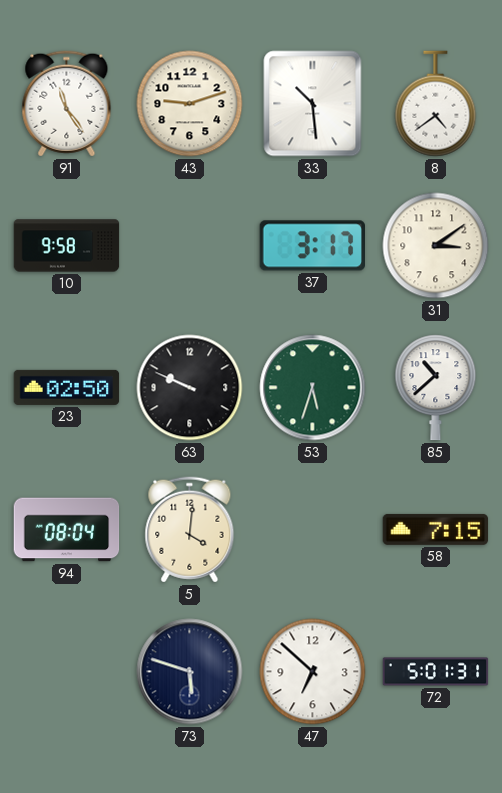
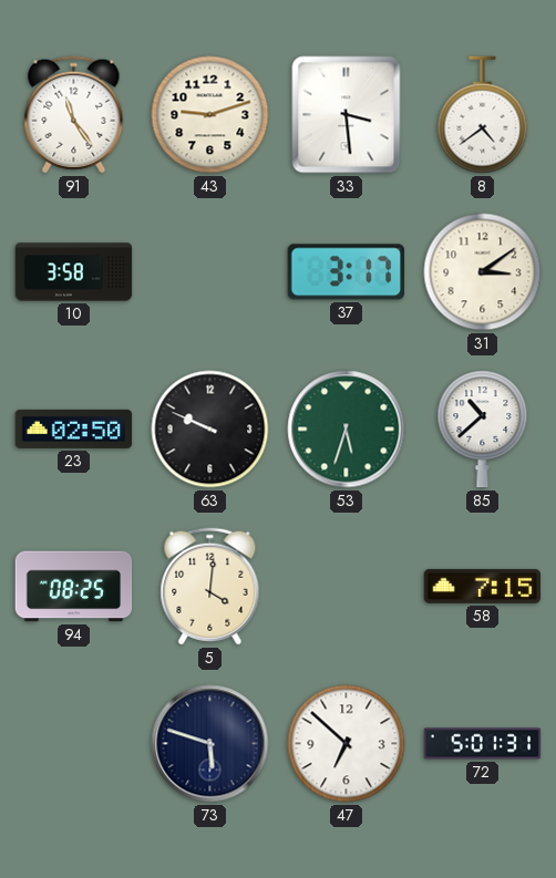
33: 10:29 -> 3:29
10: 9:58 -> 3:58
94: 08:04 -> 08:25
